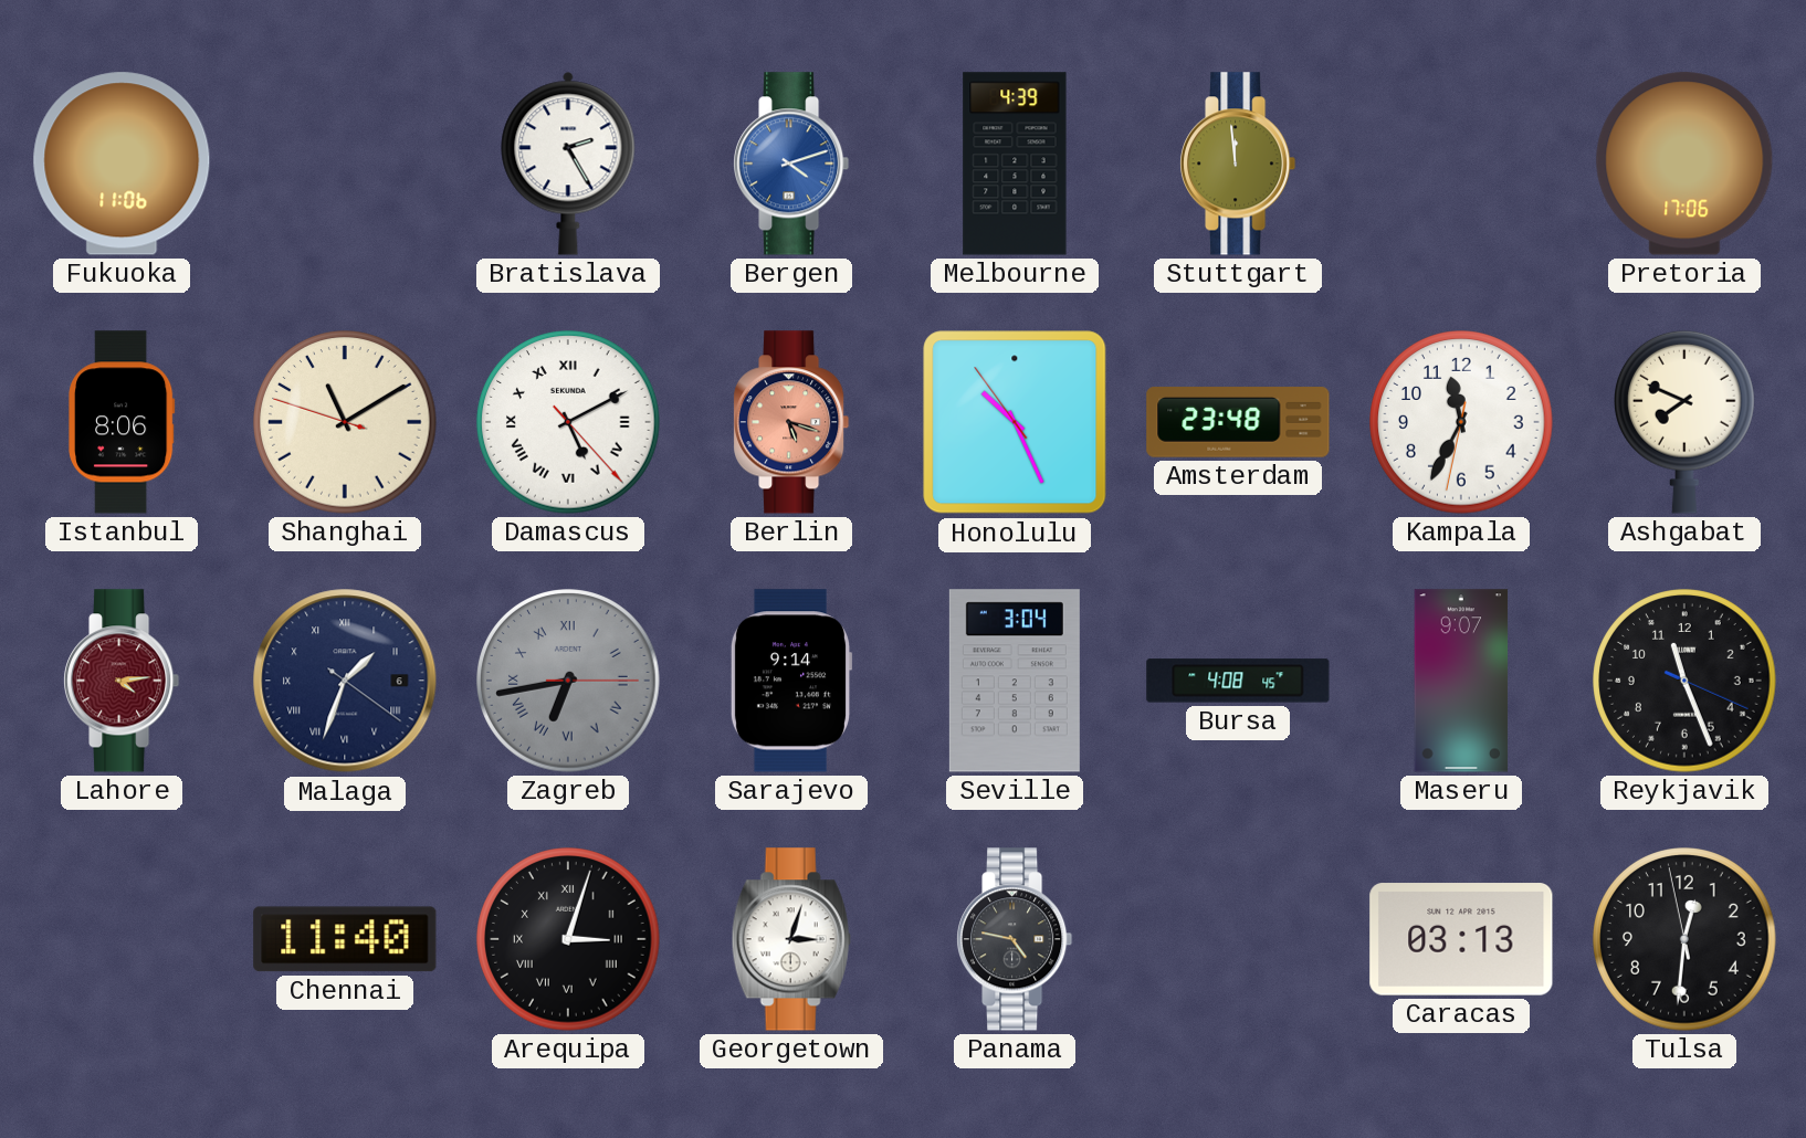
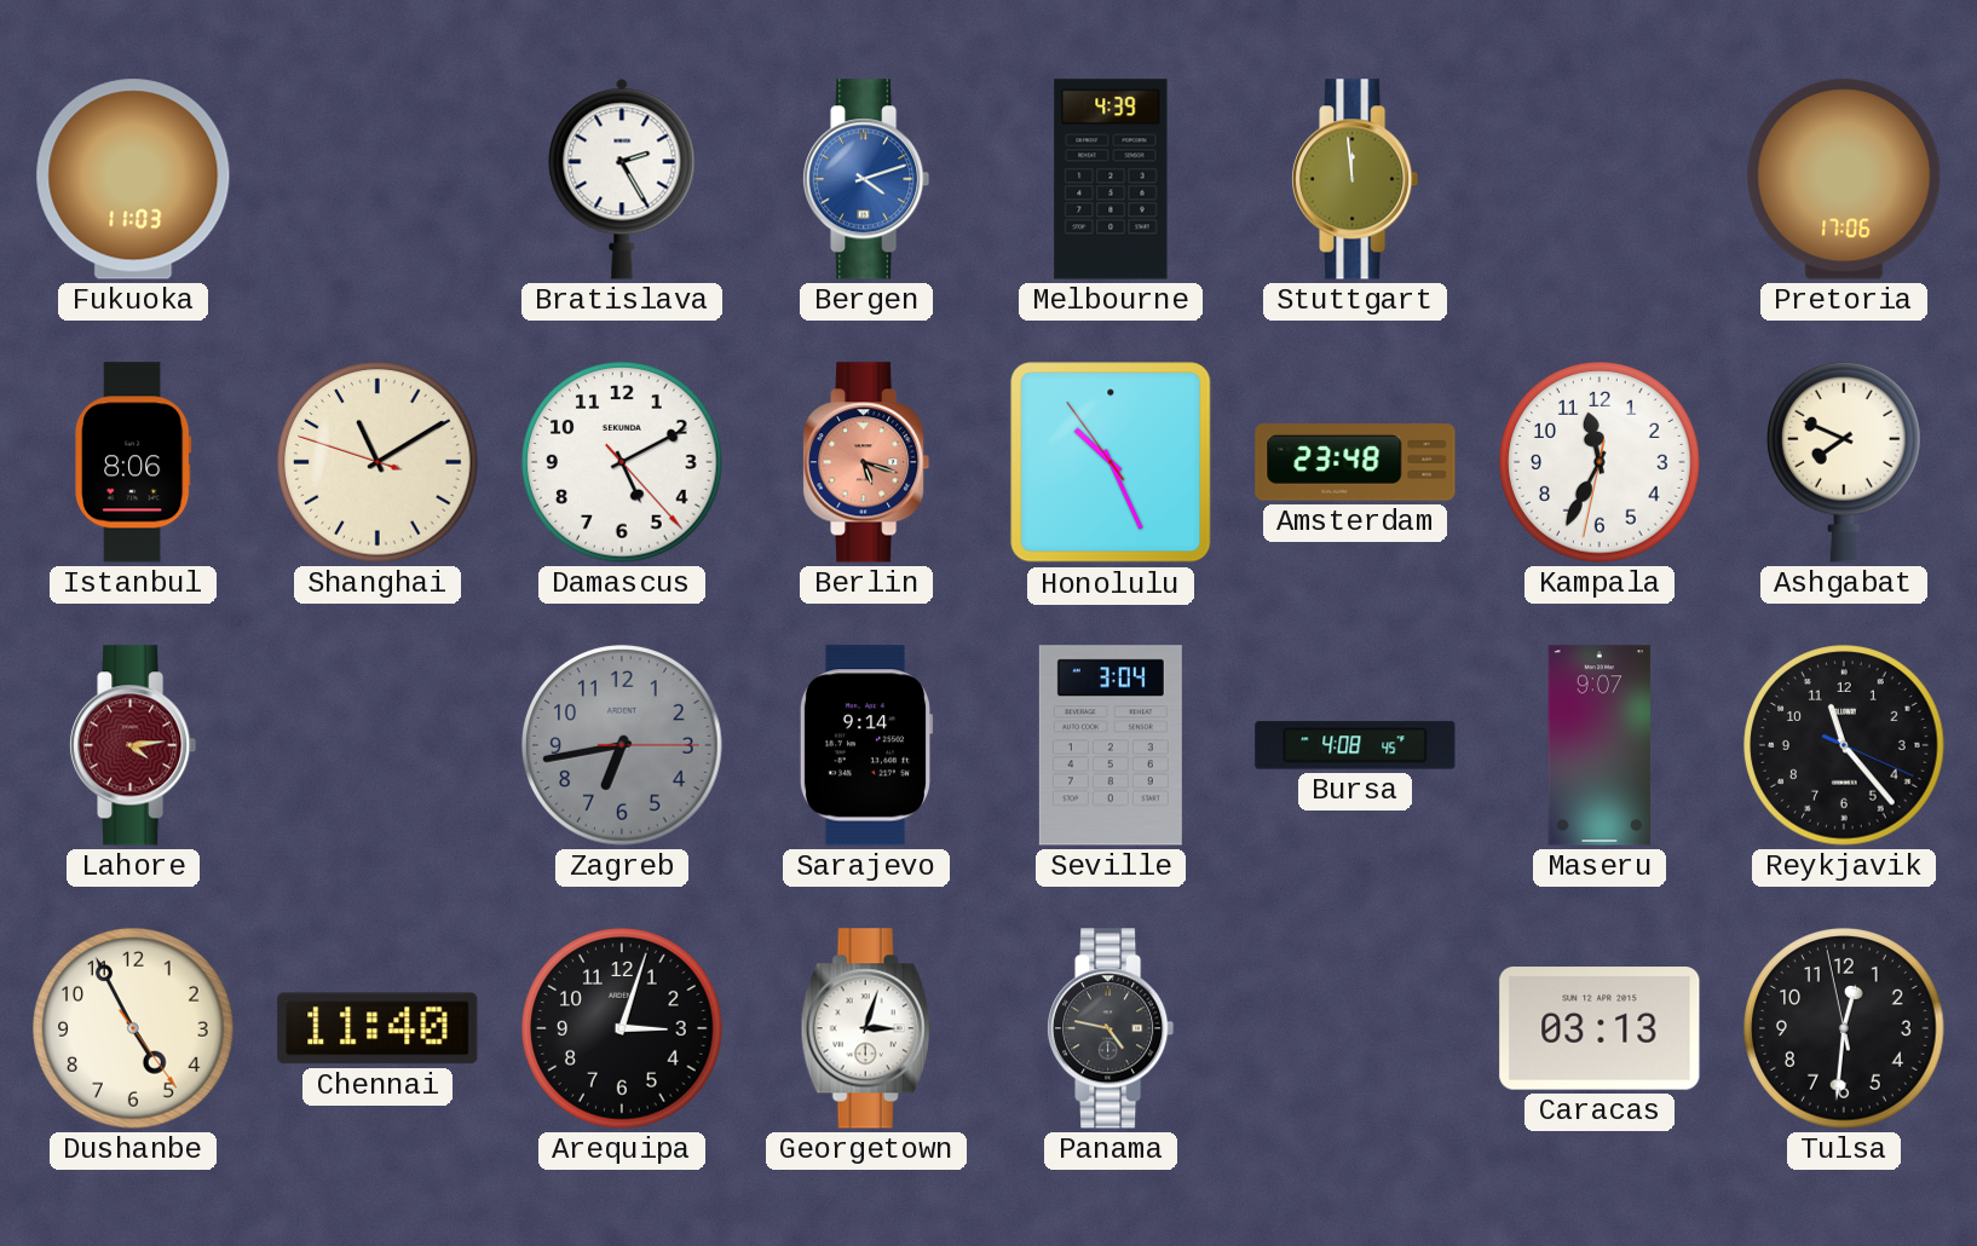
Fukuoka: 11:06 -> 11:03
Damascus numerals: Roman -> Arabic
Malaga: 1:33 -> none
Zagreb numerals: Roman -> Arabic
Reykjavik: 11:26 -> 11:23
Dushanbe: none -> 4:55
Arequipa numerals: Roman -> Arabic
